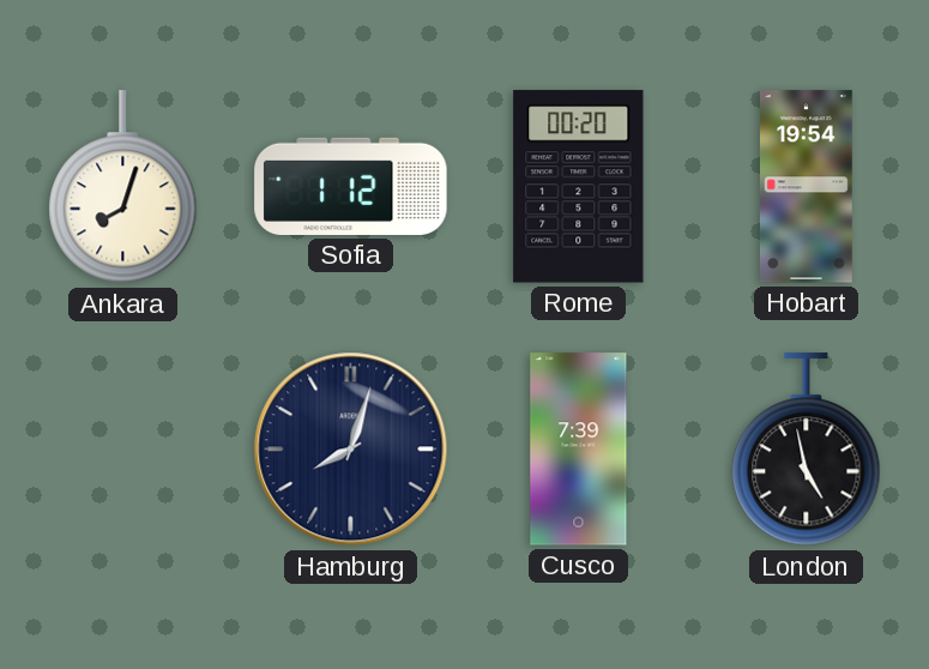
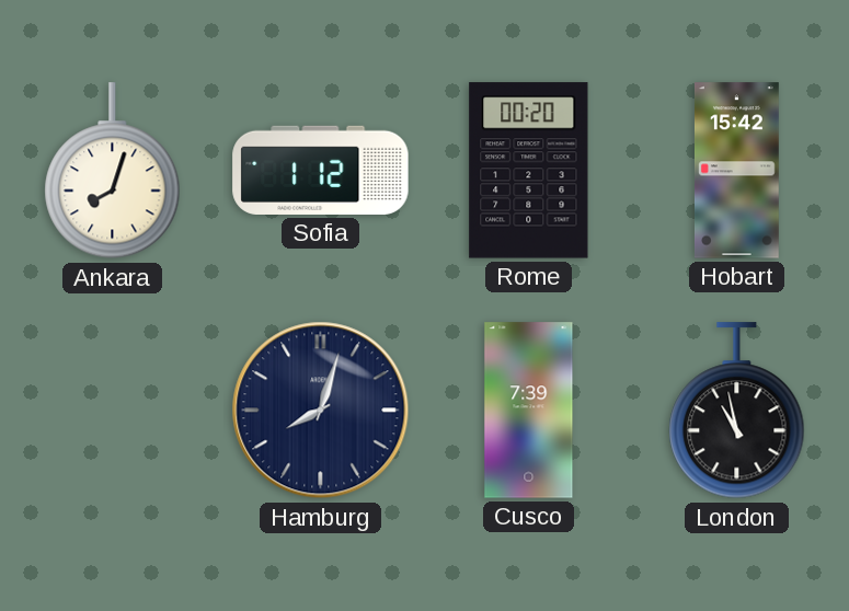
Hobart: 19:54 -> 15:42
London: 4:58 -> 10:58
